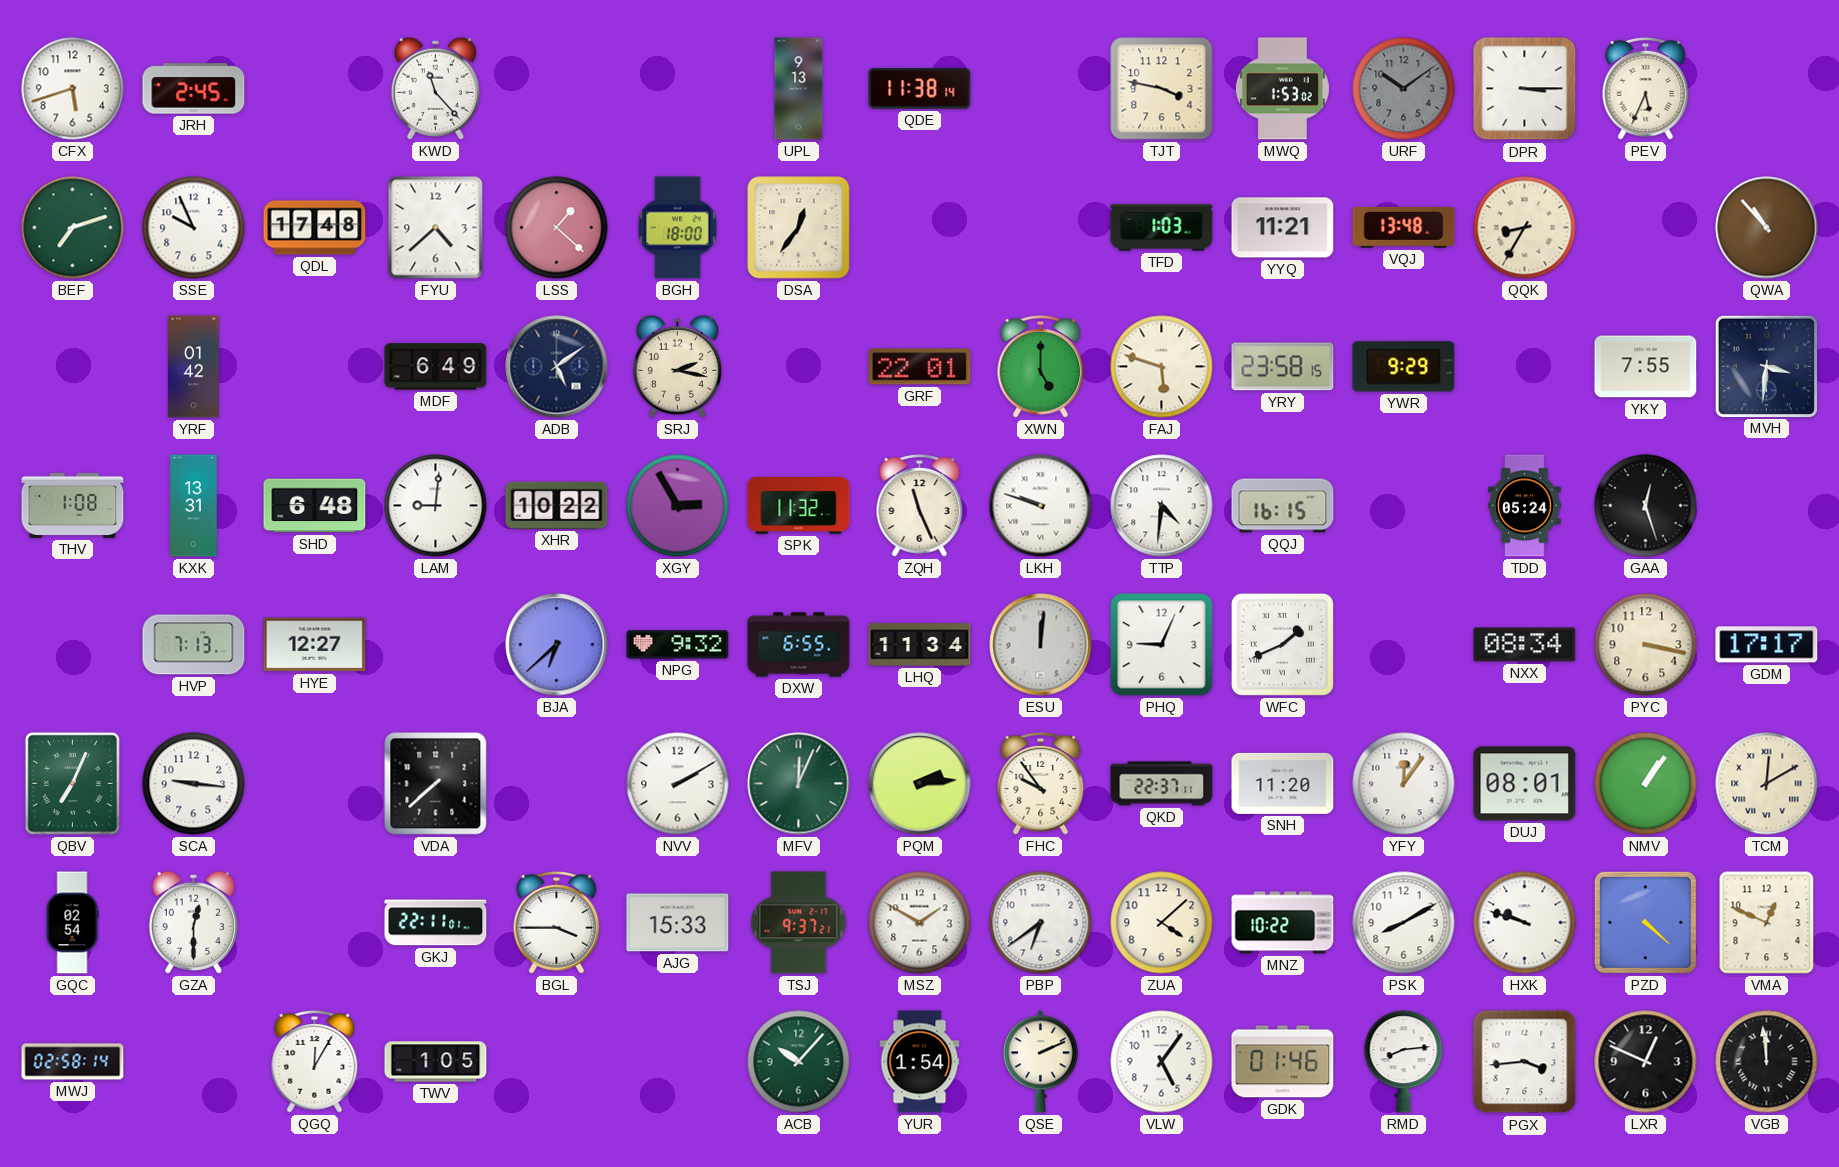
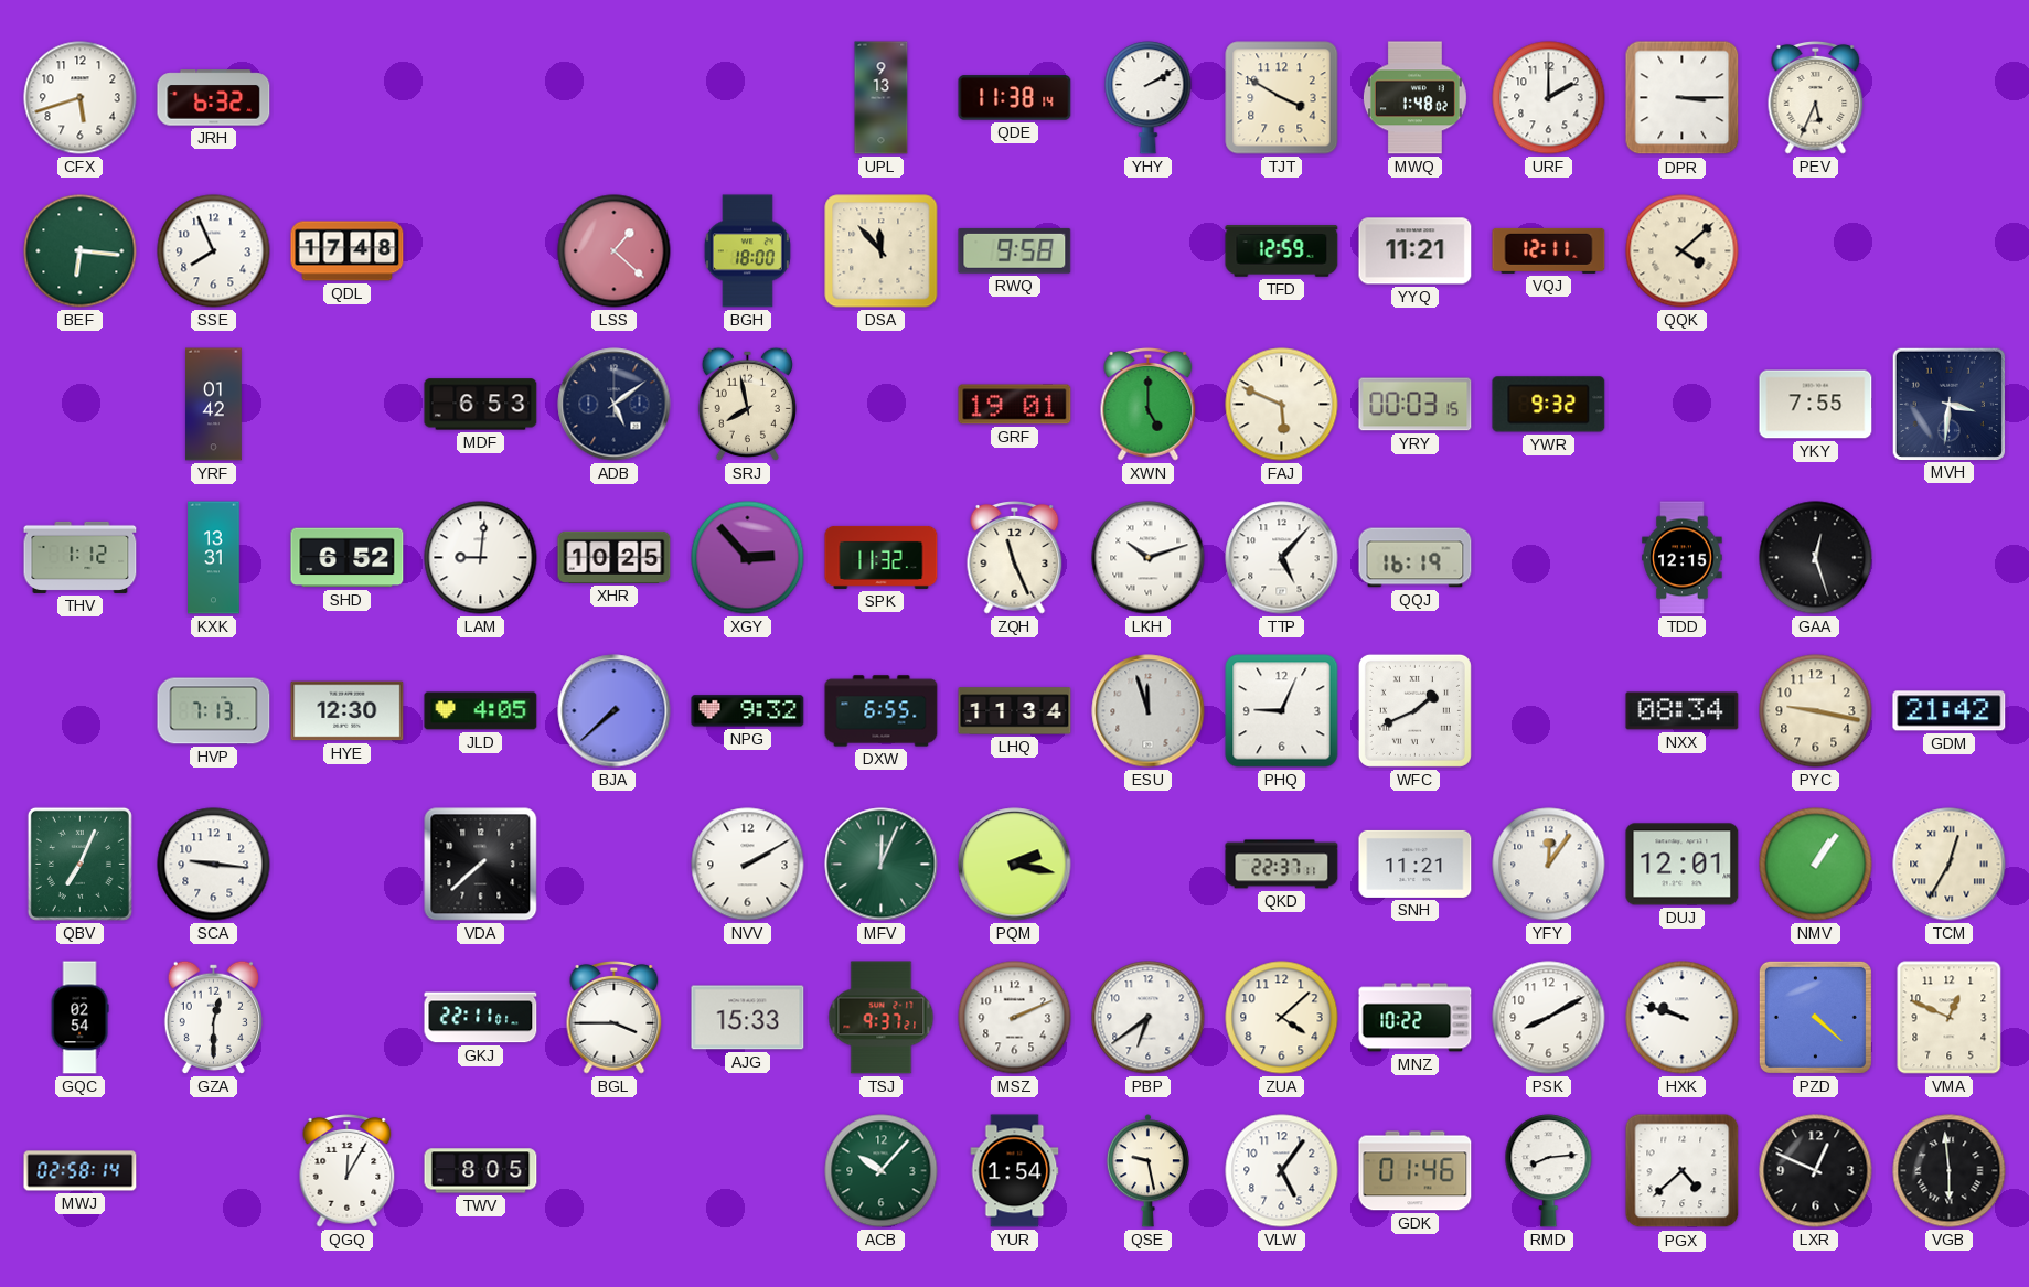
JRH: 2:45 -> 6:32
KWD: 11:23 -> none
YHY: none -> 2:10
TJT: 3:47 -> 3:50
MWQ: 1:53 -> 1:48
URF: 10:09 -> 2:00
URF dial: grey -> white
BEF: 7:12 -> 6:16
SSE: 9:56 -> 7:56
FYU: 4:38 -> none
DSA: 12:36 -> 11:53
RWQ: none -> 9:58
TFD: 1:03 -> 12:59
VQJ: 13:48 -> 12:11
QQK: 8:35 -> 4:08
QWA: 10:53 -> none
MDF: 6:49 -> 6:53
SRJ: 2:17 -> 7:58
GRF: 22:01 -> 19:01
FAJ: 5:48 -> 5:49
YRY: 23:58 -> 00:03
YWR: 9:29 -> 9:32
THV: 1:08 -> 1:12
SHD: 6:48 -> 6:52
XHR: 10:22 -> 10:25
XGY: 2:55 -> 2:53
LKH: 9:48 -> 10:12
TTP: 4:31 -> 5:07
QQJ: 16:15 -> 16:19
TDD: 05:24 -> 12:15
HYE: 12:27 -> 12:30
JLD: none -> 4:05
BJA: 6:38 -> 7:38
ESU: 12:01 -> 11:57
PYC: 3:17 -> 9:17
GDM: 17:17 -> 21:42
PQM: 2:14 -> 2:17
FHC: 9:54 -> none
SNH: 11:20 -> 11:21
DUJ: 08:01 -> 12:01
TCM: 12:10 -> 12:35
MSZ: 1:50 -> 2:11
TWV: 1:05 -> 8:05
QSE: 2:11 -> 9:28
PGX: 3:44 -> 4:38
VGB: 11:59 -> 5:59
